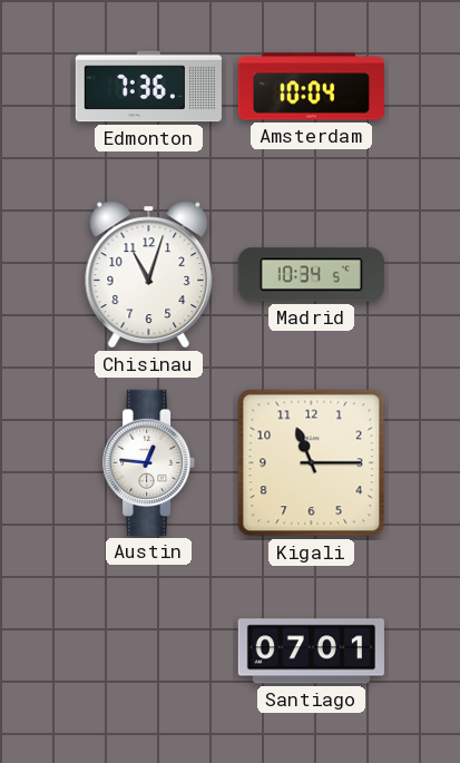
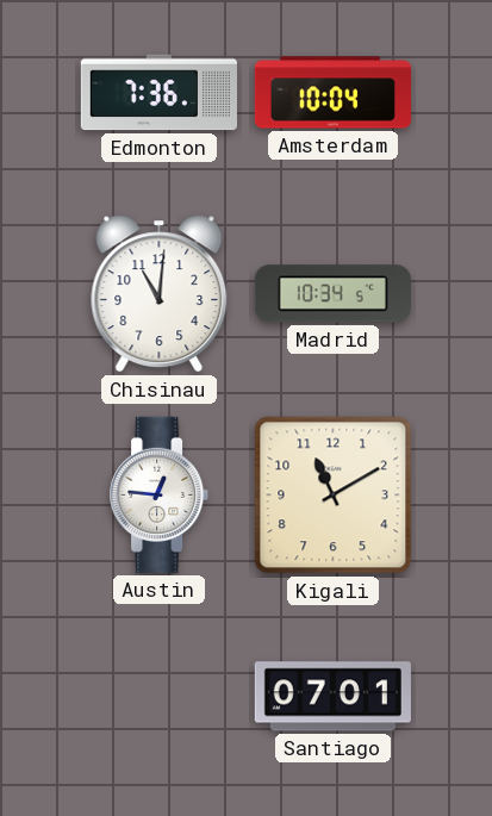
Chisinau: 11:03 -> 11:01
Kigali: 11:15 -> 11:10
